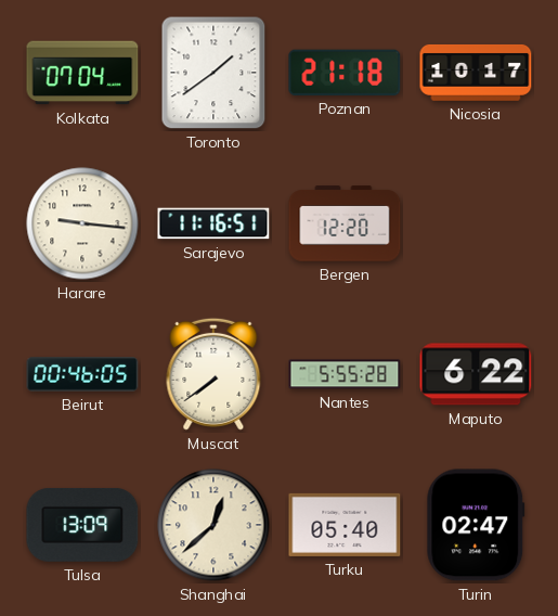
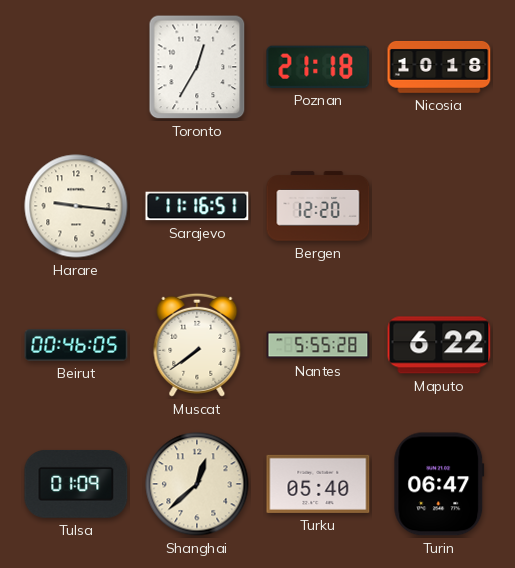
Kolkata: 07:04 -> none
Toronto: 1:39 -> 12:35
Nicosia: 10:17 -> 10:18
Tulsa: 13:09 -> 01:09
Turin: 02:47 -> 06:47
